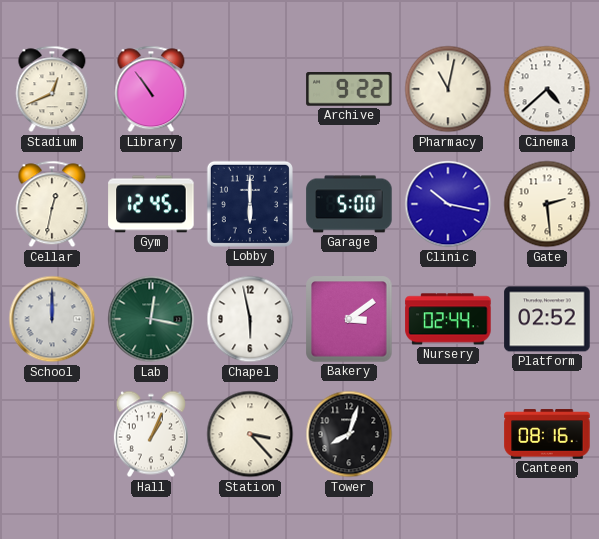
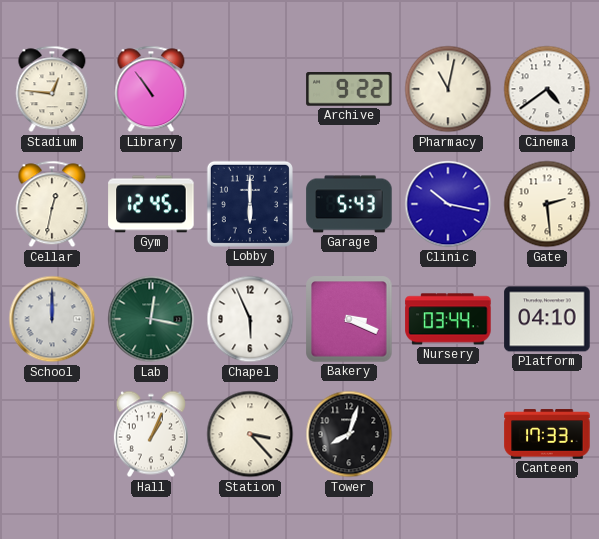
Stadium: 12:41 -> 12:46
Cinema: 4:38 -> 4:39
Garage: 5:00 -> 5:43
Chapel: 5:58 -> 5:56
Bakery: 3:09 -> 3:19
Nursery: 02:44 -> 03:44
Platform: 02:52 -> 04:10
Canteen: 08:16 -> 17:33
